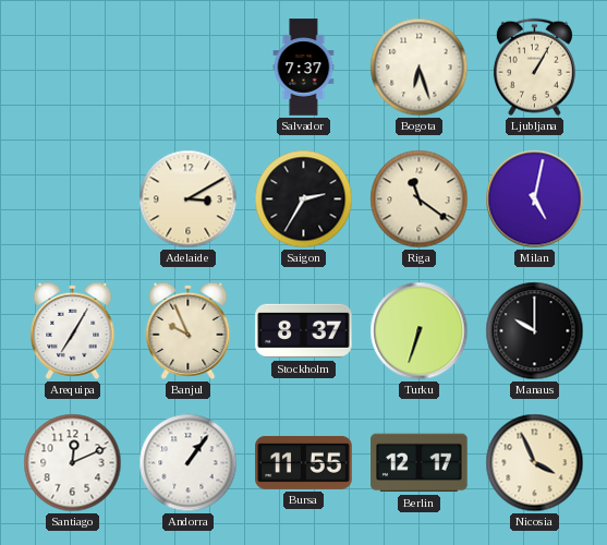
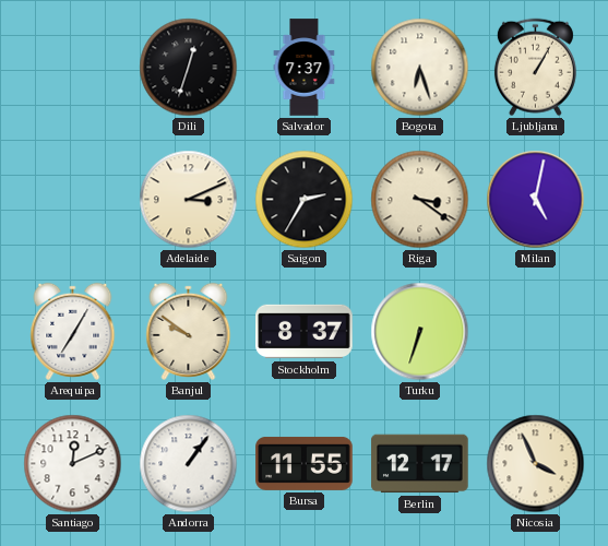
Dili: none -> 12:33
Adelaide: 3:10 -> 3:11
Riga: 11:21 -> 3:21
Banjul: 9:56 -> 9:51
Manaus: 10:00 -> none
